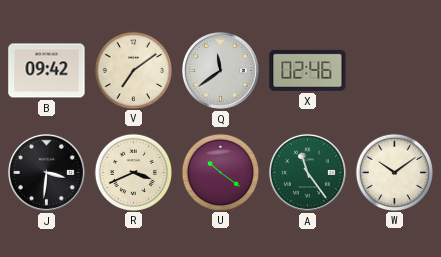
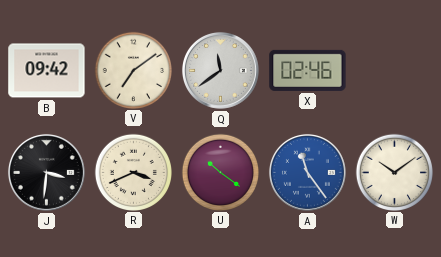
A dial: green -> blue
